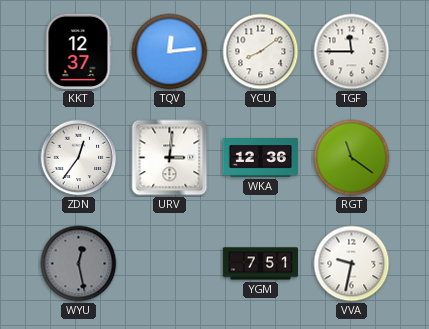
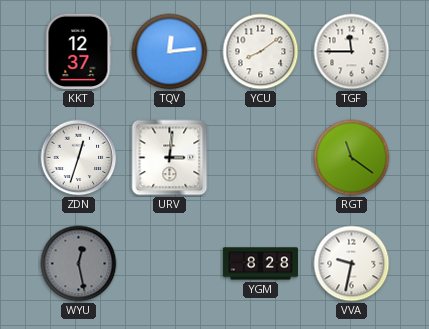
ZDN: 12:36 -> 12:33
WKA: 12:36 -> none
YGM: 7:51 -> 8:28
